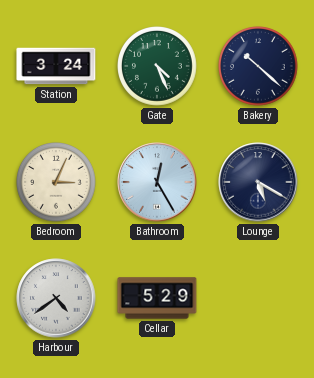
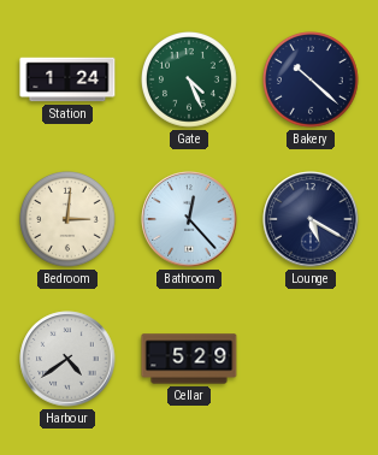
Station: 3:24 -> 1:24
Bedroom: 3:04 -> 3:01
Bathroom: 12:25 -> 12:23
